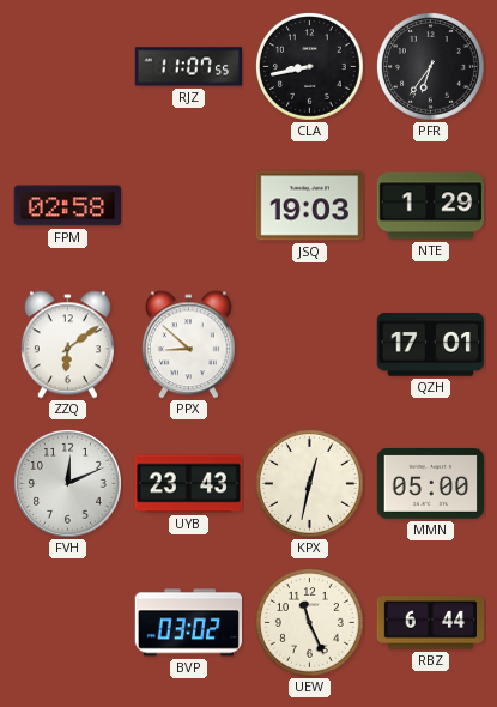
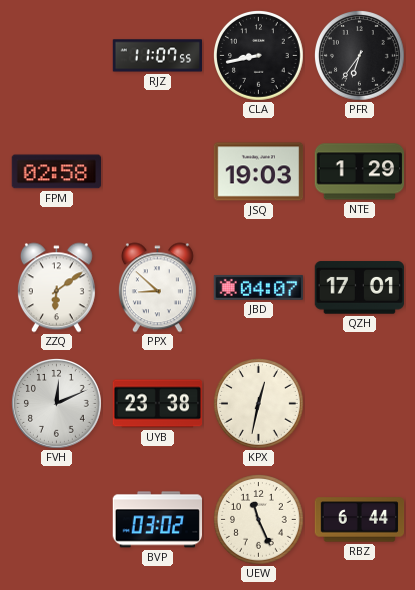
JBD: none -> 04:07
UYB: 23:43 -> 23:38
MMN: 05:00 -> none
